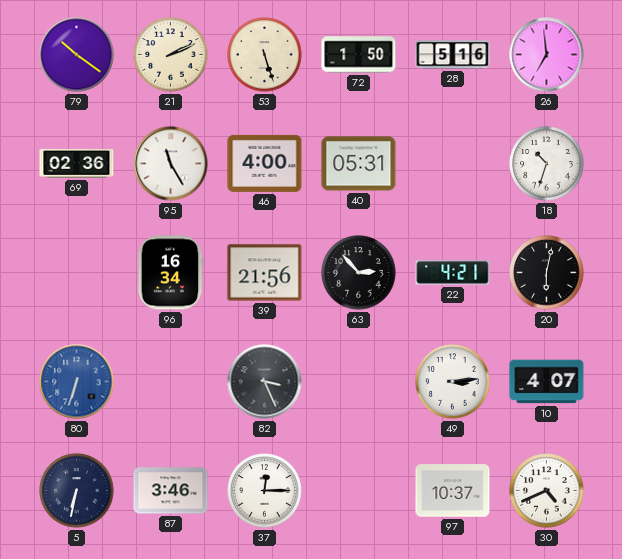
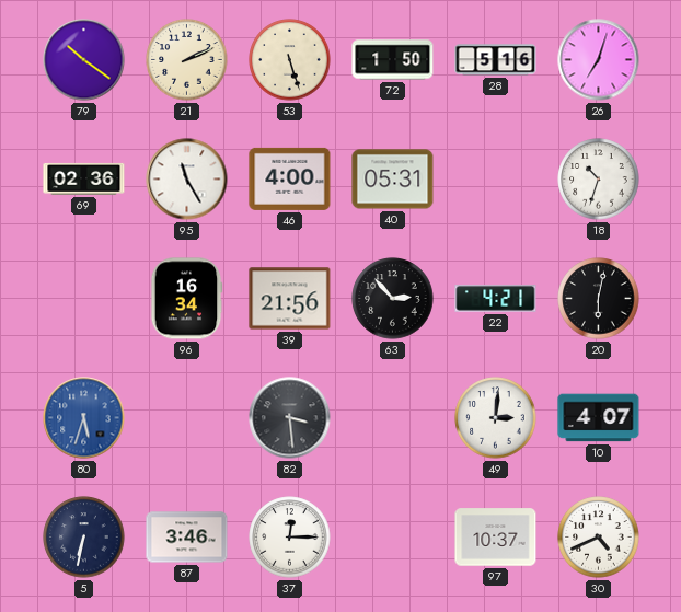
26: 6:59 -> 7:03
80: 6:33 -> 5:33
82: 3:26 -> 3:29
49: 3:14 -> 3:01
